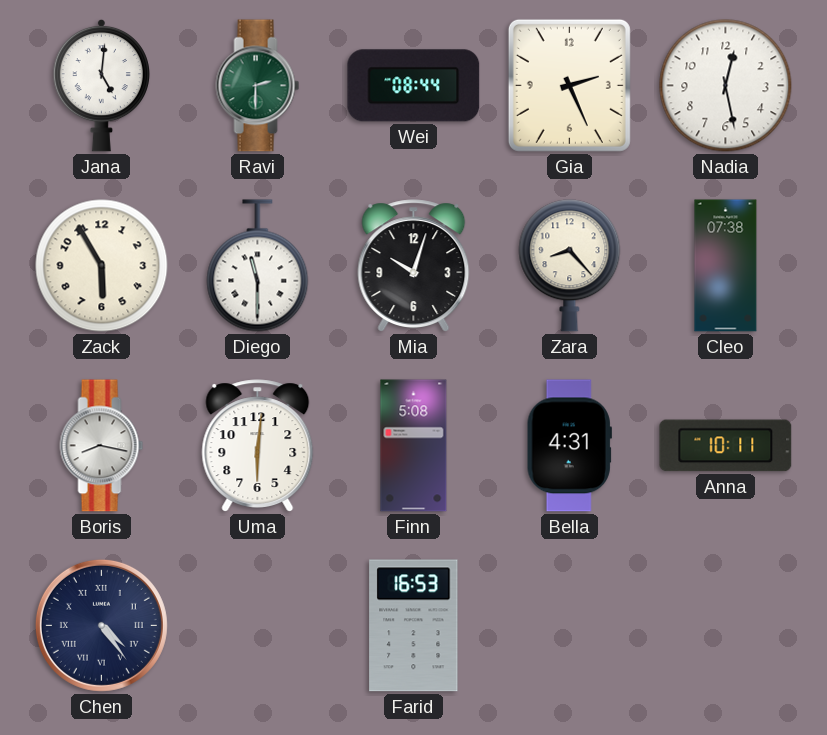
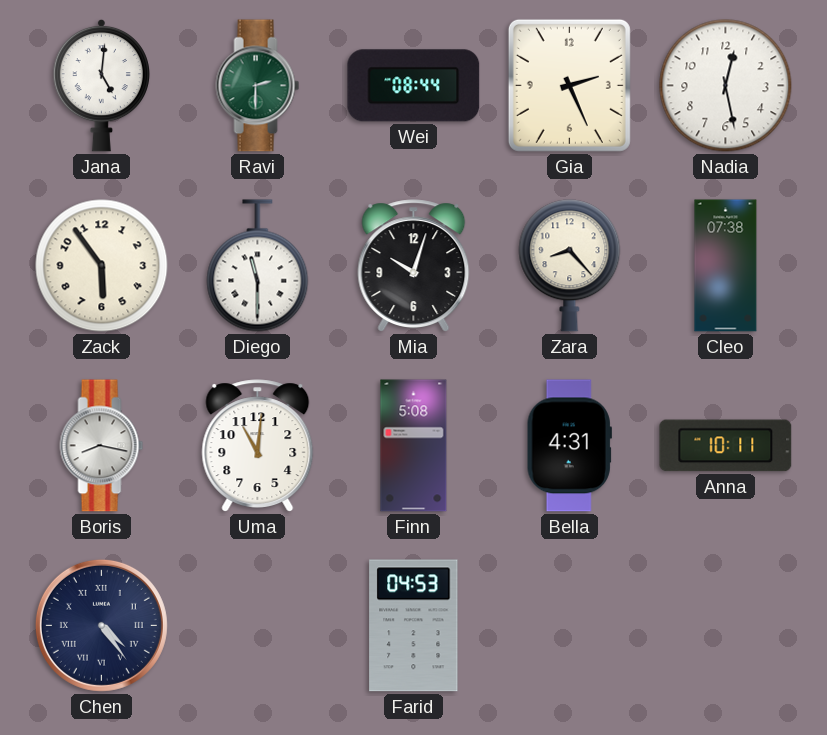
Zack: 5:55 -> 5:54
Uma: 6:01 -> 11:01
Farid: 16:53 -> 04:53
